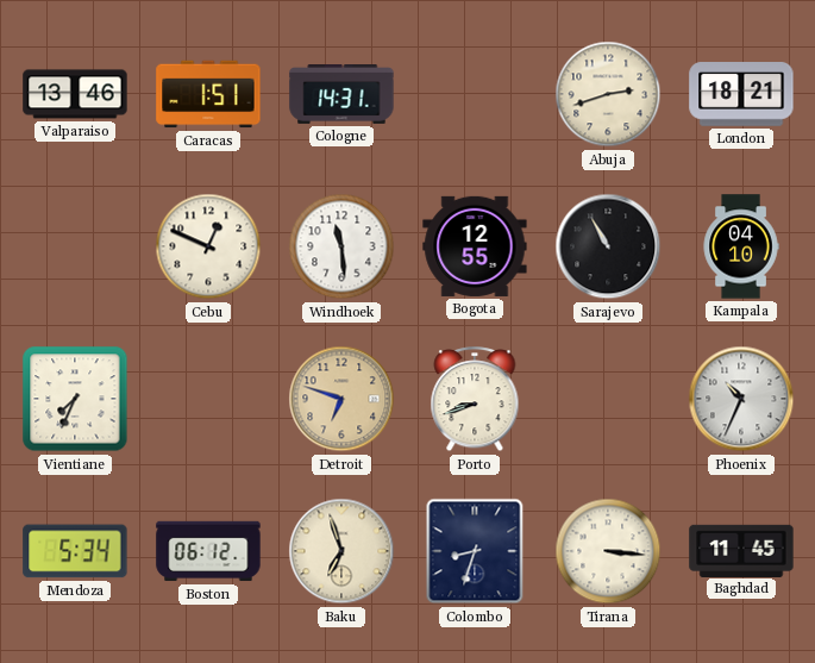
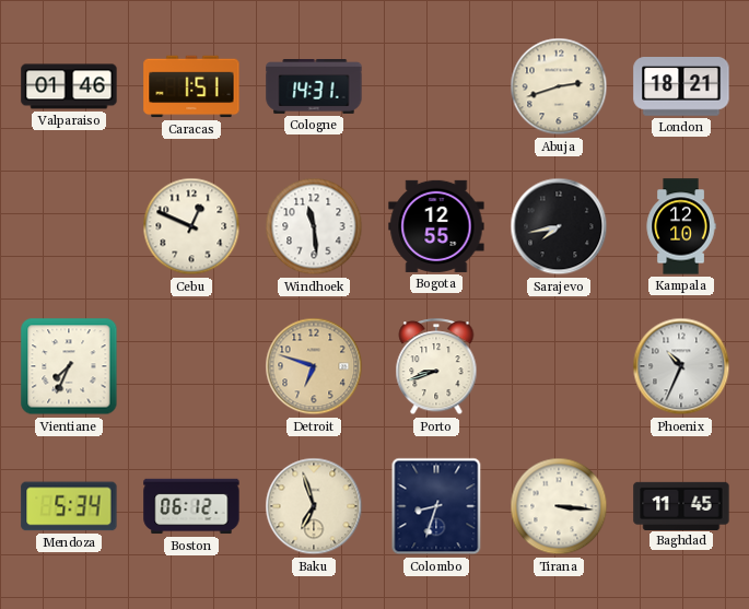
Valparaiso: 13:46 -> 01:46
Sarajevo: 10:55 -> 7:43
Kampala: 04:10 -> 12:10
